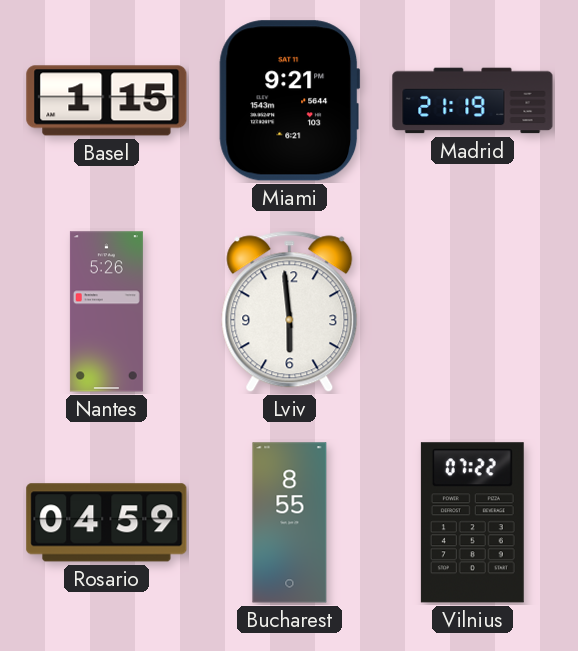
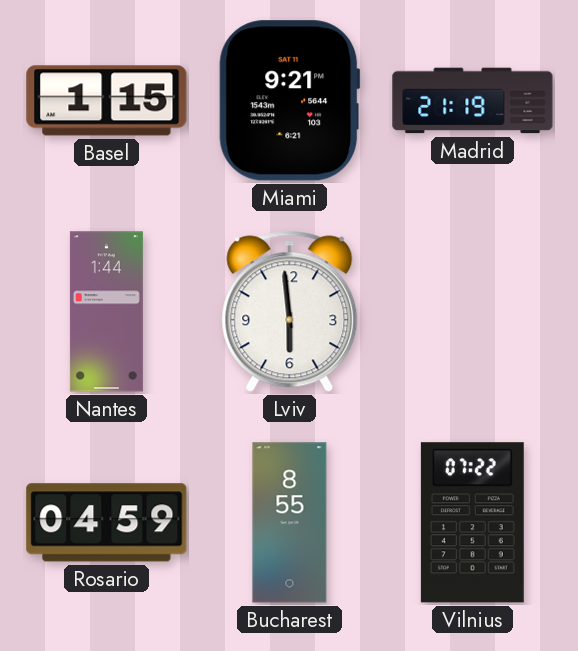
Nantes: 5:26 -> 1:44
